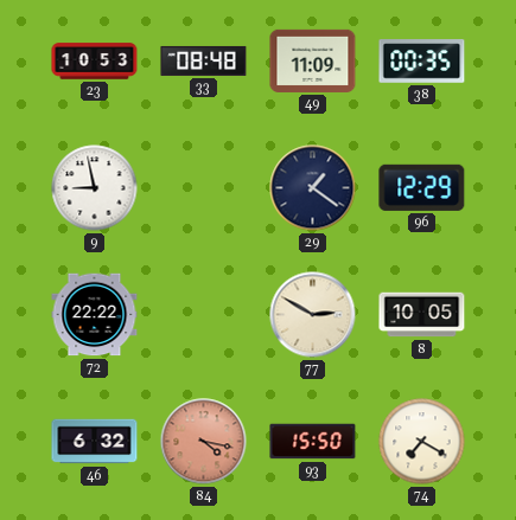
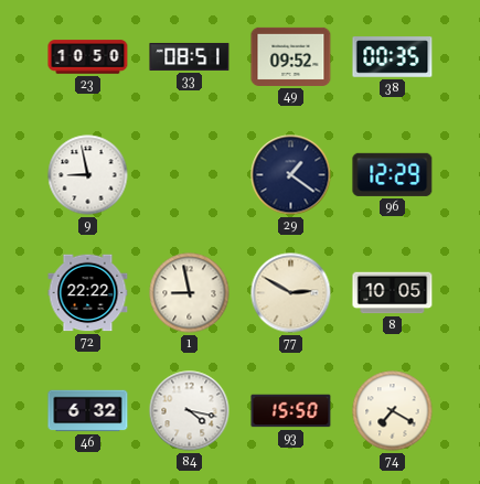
23: 10:53 -> 10:50
33: 08:48 -> 08:51
49: 11:09 -> 09:52
1: none -> 8:58
84 dial: salmon -> white
